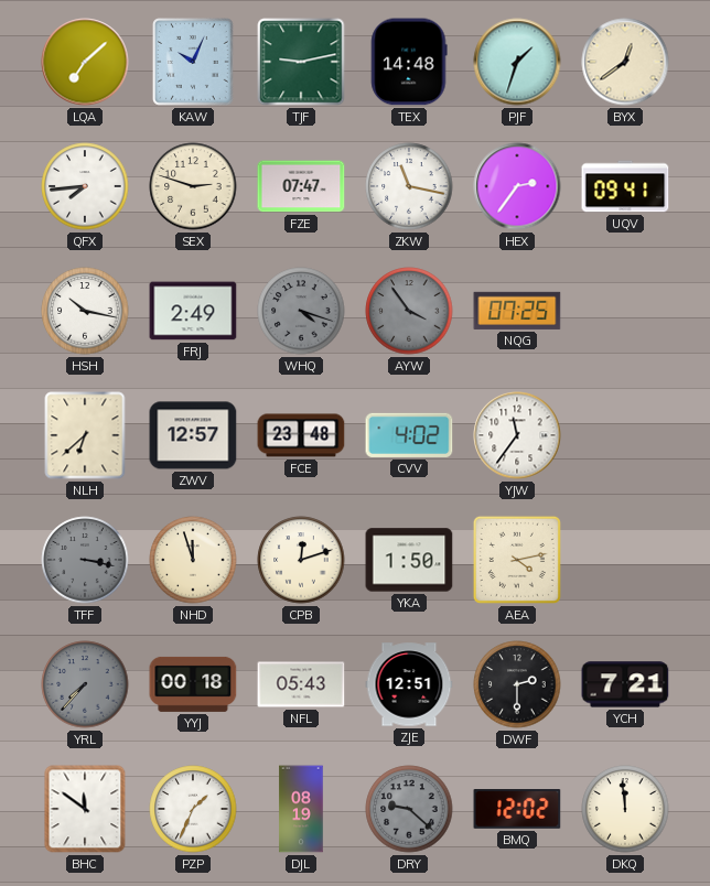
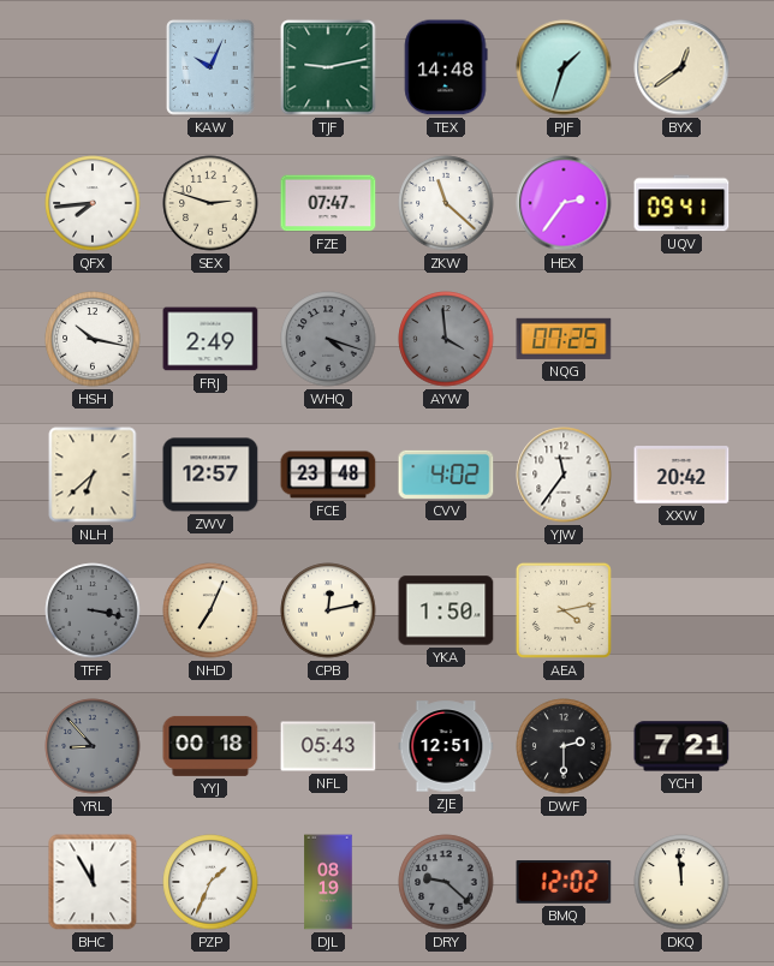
LQA: 7:08 -> none
ZKW: 11:17 -> 11:22
AYW: 3:54 -> 3:59
XXW: none -> 20:42
NHD: 11:57 -> 7:04
CPB: 12:12 -> 12:13
YRL: 7:37 -> 8:53
BHC: 11:51 -> 11:55
